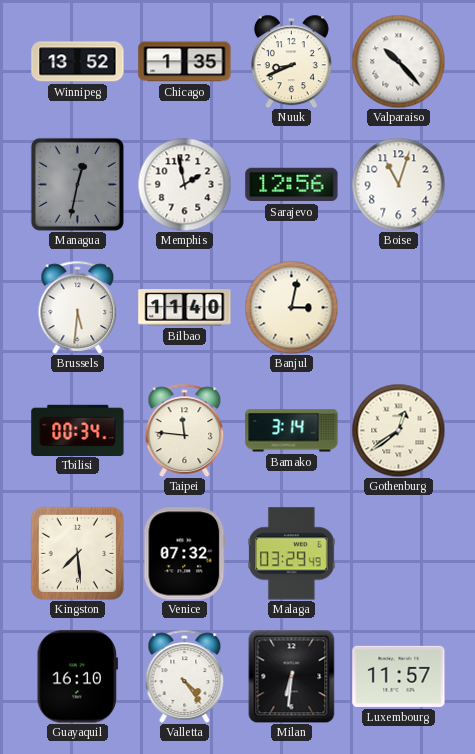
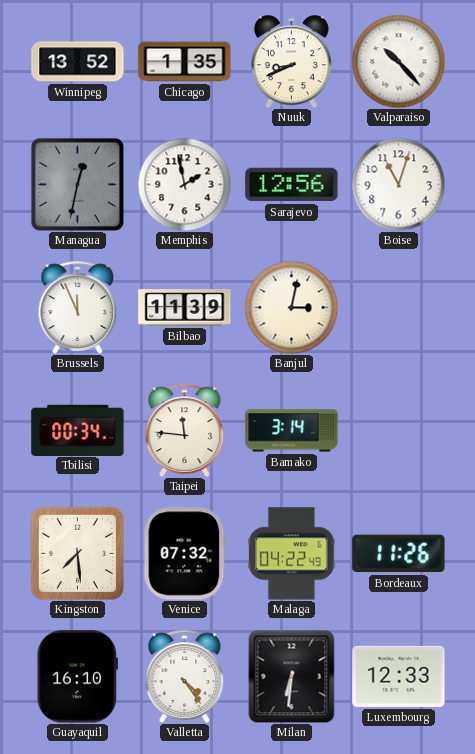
Brussels: 5:31 -> 11:56
Bilbao: 11:40 -> 11:39
Gothenburg: 12:39 -> none
Malaga: 03:29 -> 04:22
Bordeaux: none -> 11:26
Luxembourg: 11:57 -> 12:33
